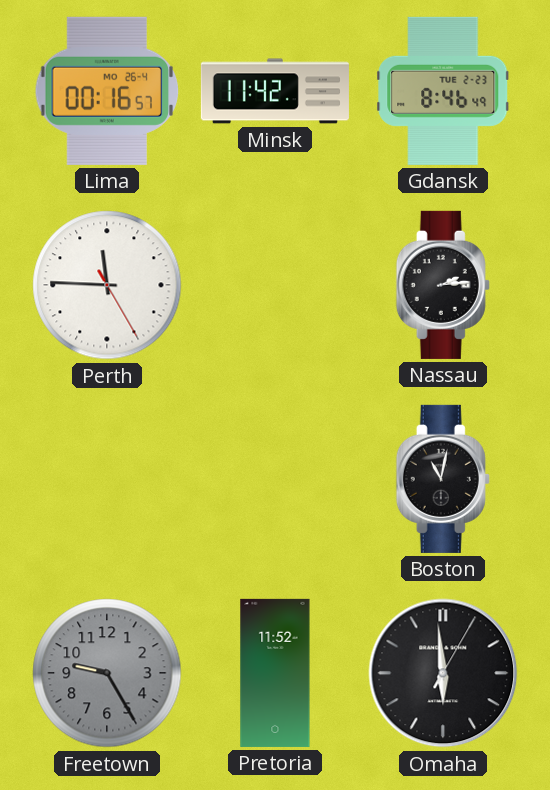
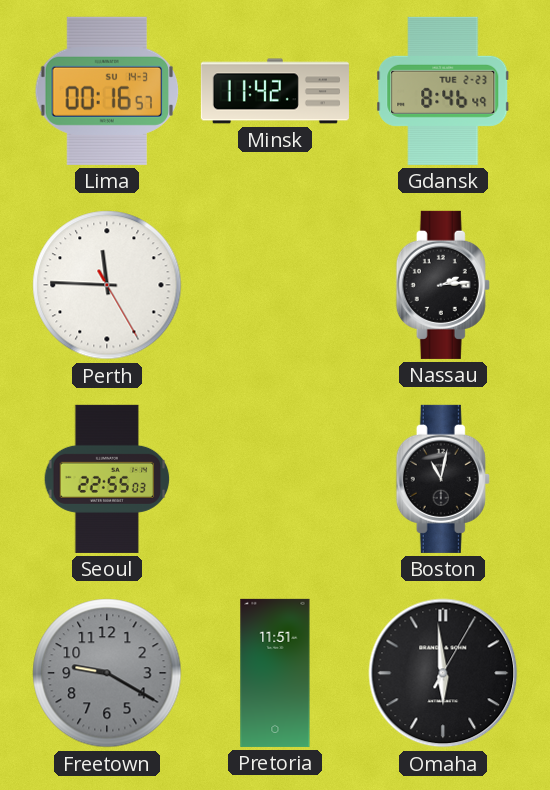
Lima date: MO 26-4 -> SU 14-3
Seoul: none -> 22:55
Freetown: 9:25 -> 9:20
Pretoria: 11:52 -> 11:51
